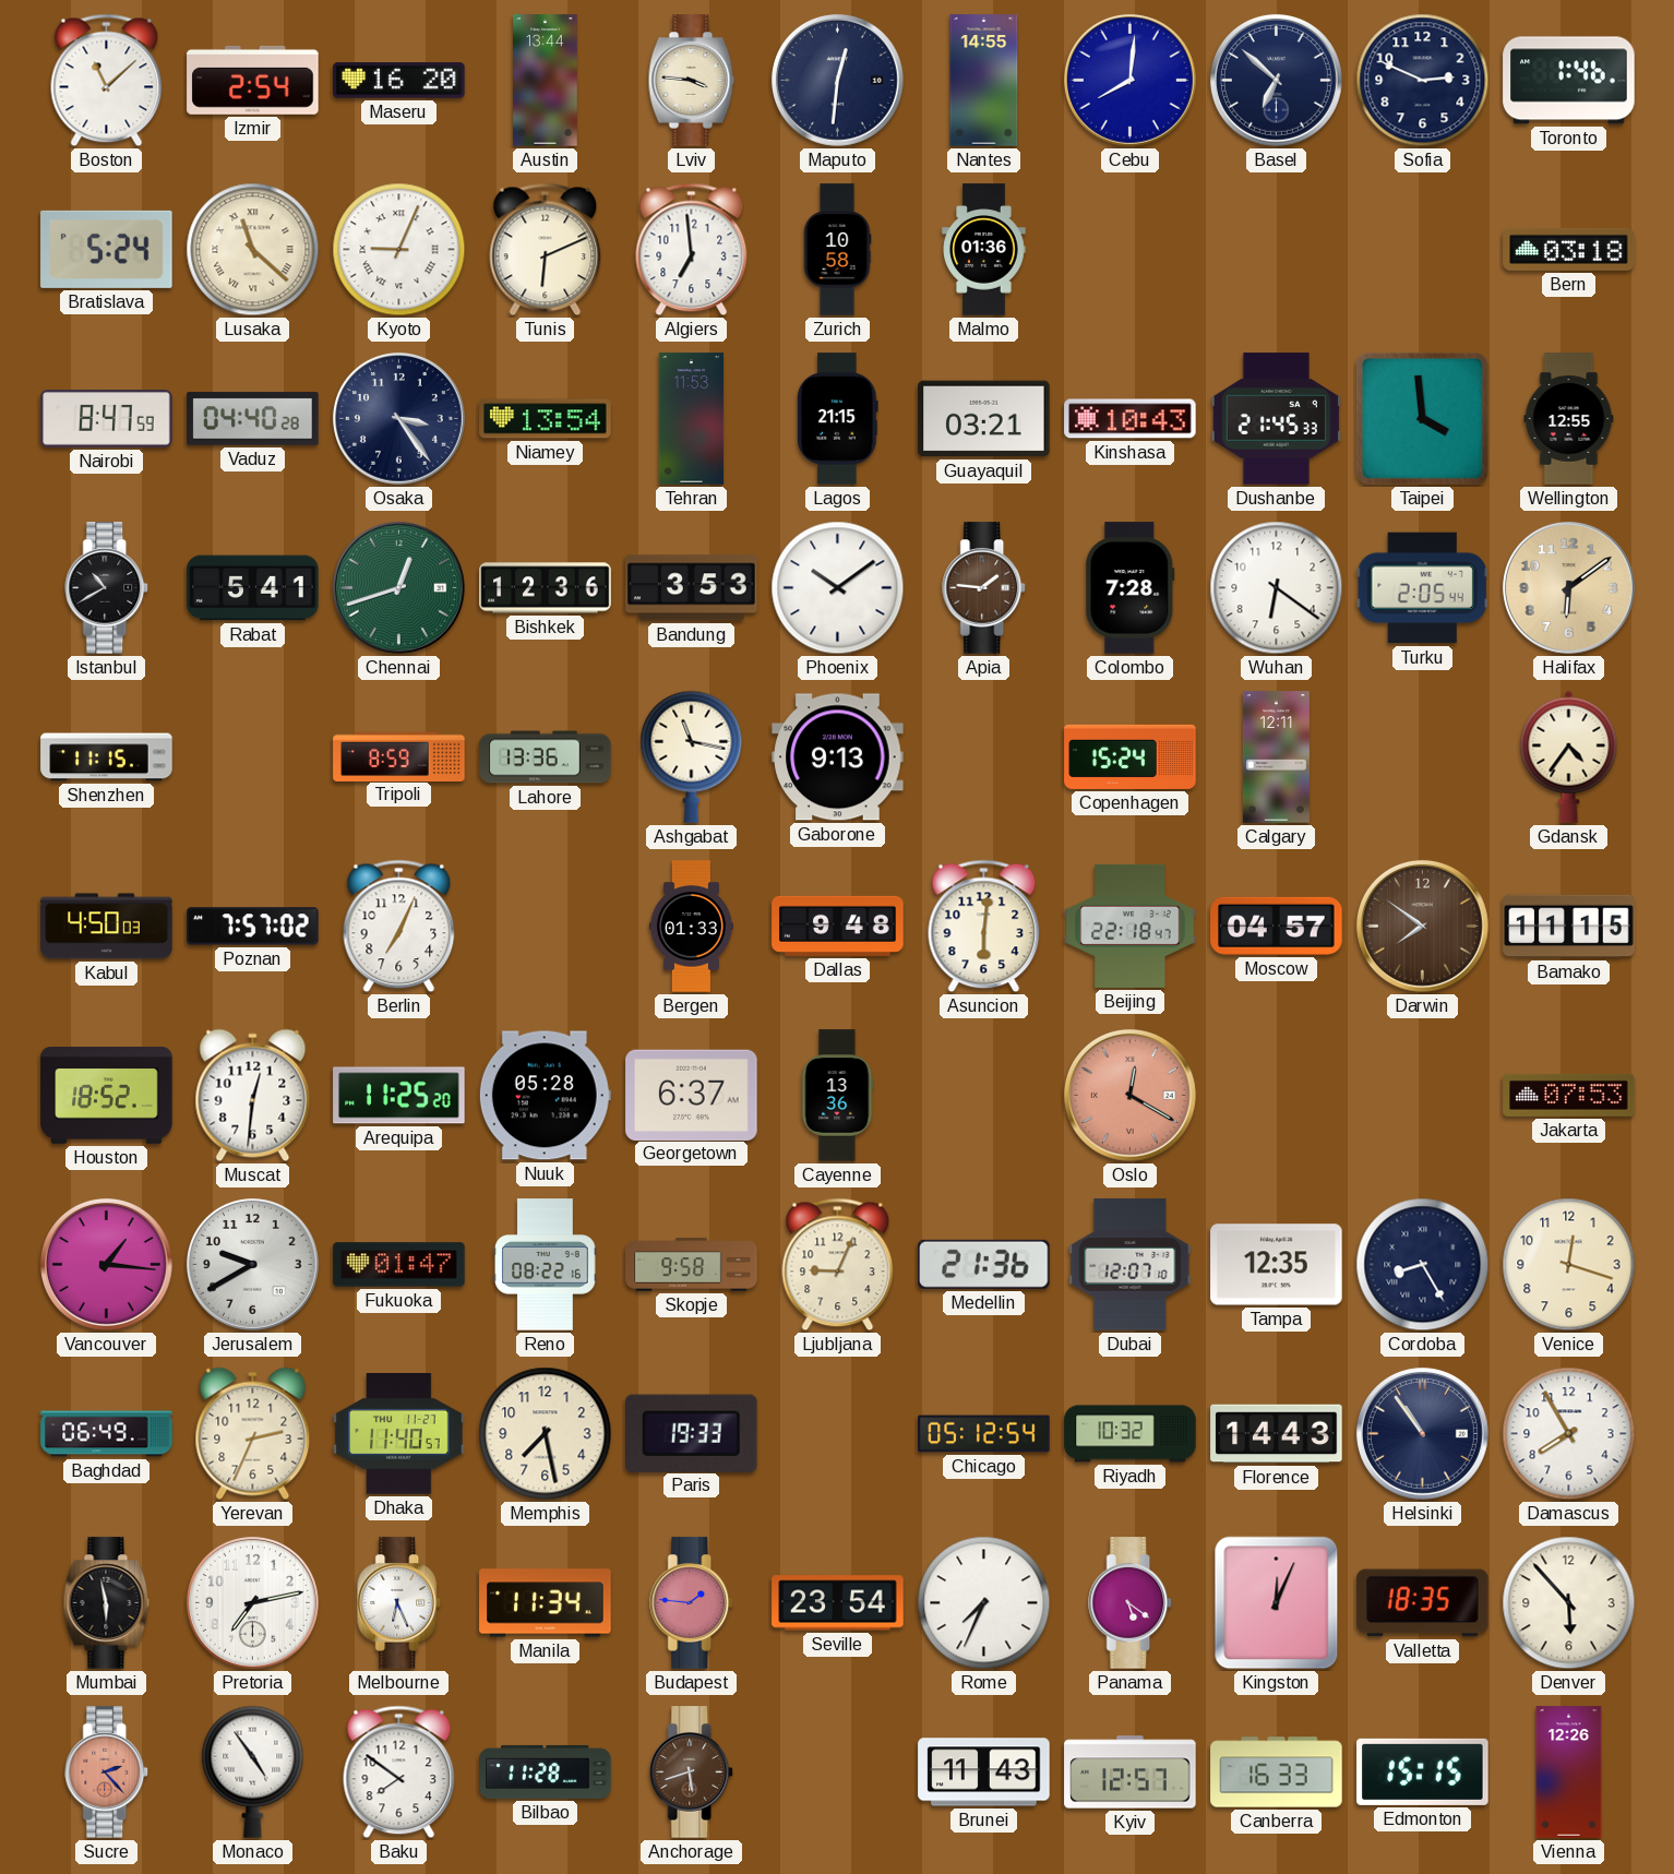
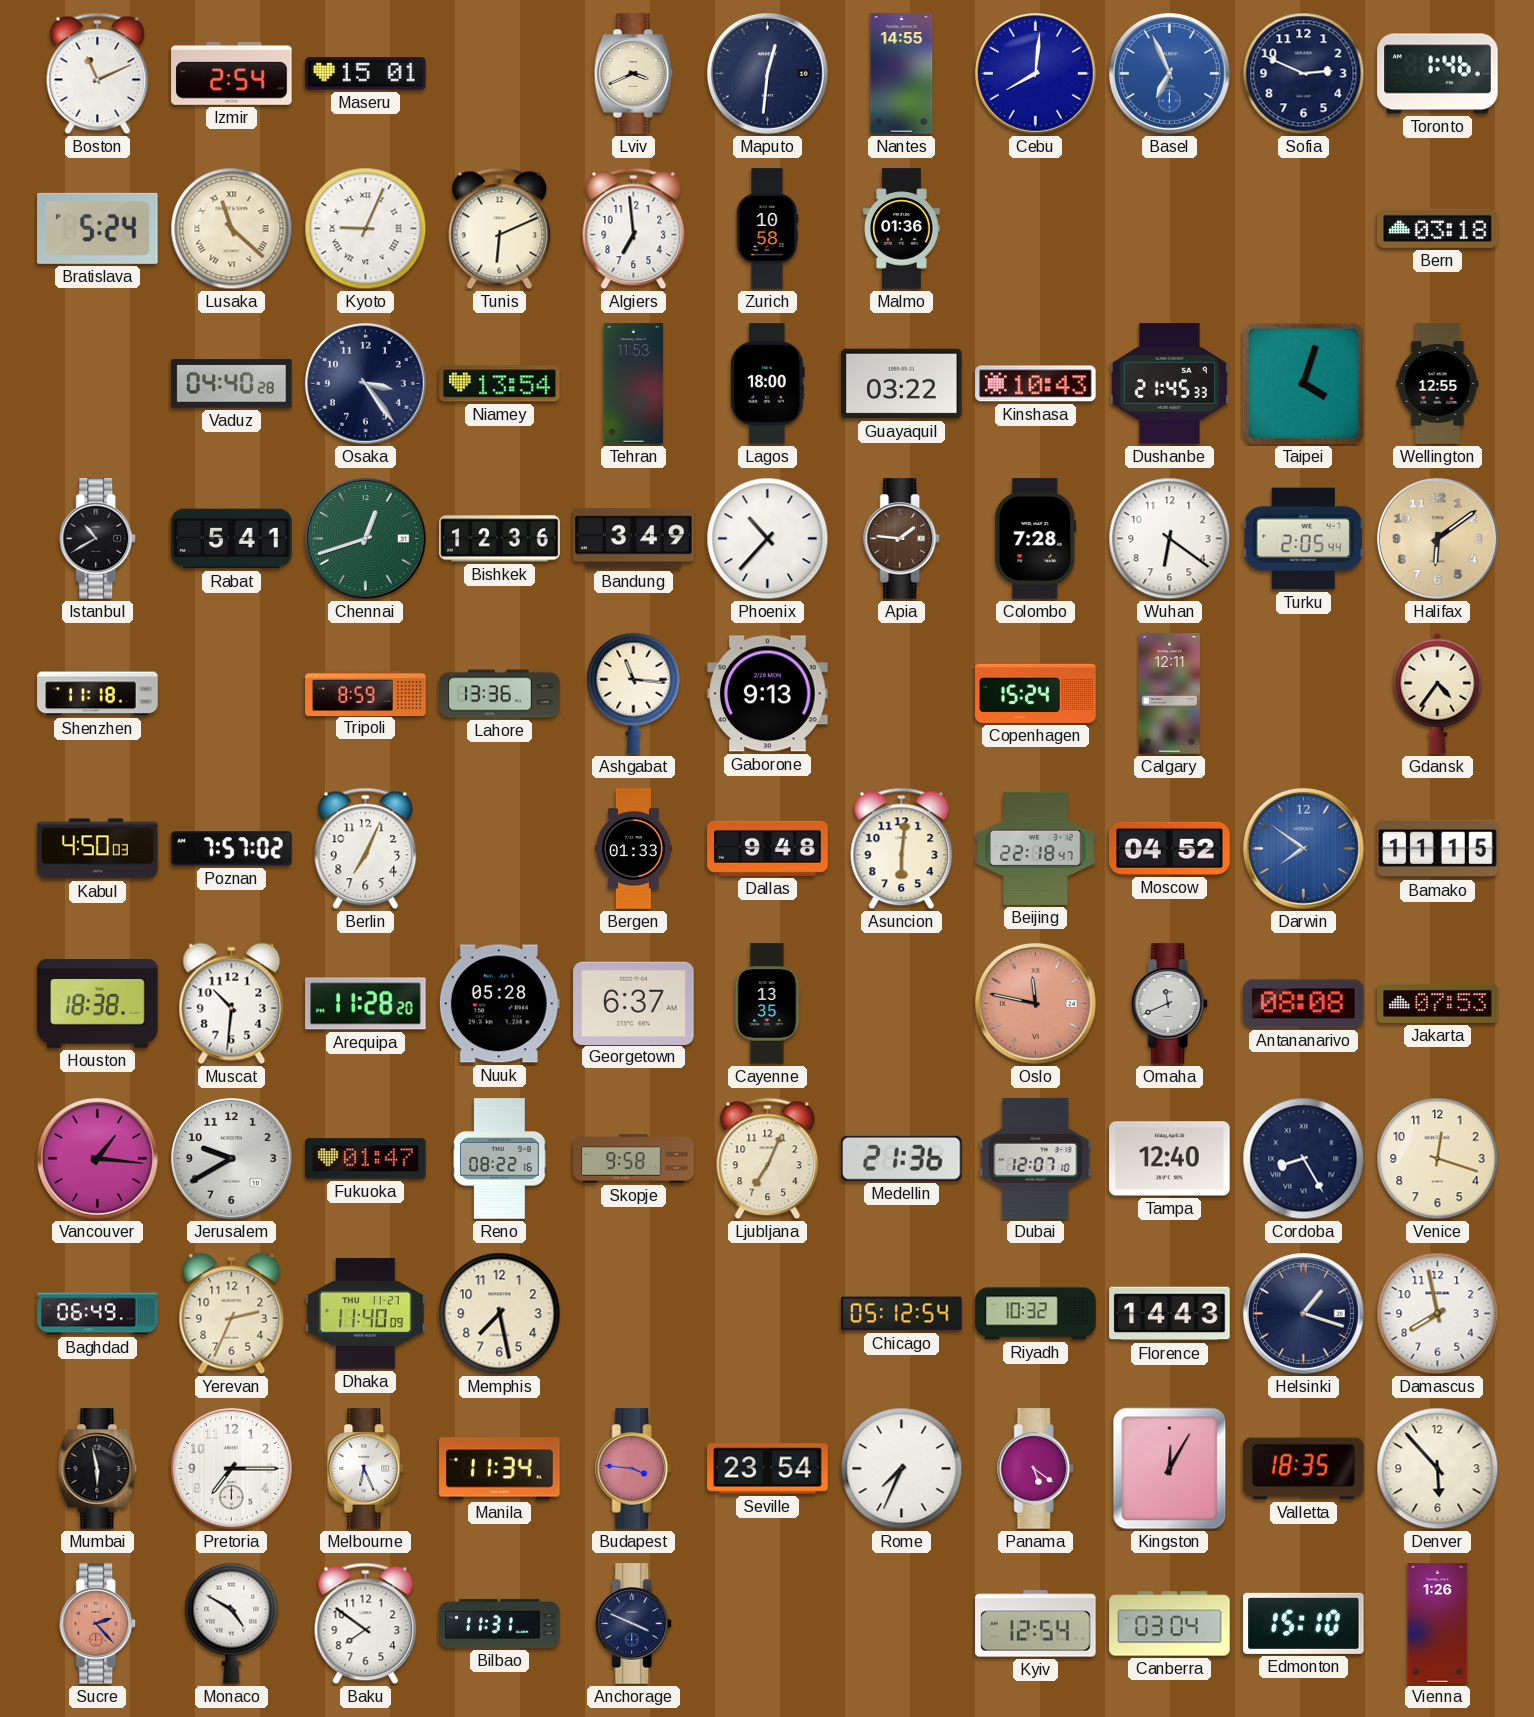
Boston: 11:08 -> 11:11
Maseru: 16:20 -> 15:01
Austin: 13:44 -> none
Lviv: 3:46 -> 3:41
Basel: 6:52 -> 6:56
Basel dial: navy -> blue
Nairobi: 8:47 -> none
Lagos: 21:15 -> 18:00
Guayaquil: 03:21 -> 03:22
Taipei: 3:59 -> 4:03
Bandung: 3:53 -> 3:49
Phoenix: 10:09 -> 10:37
Shenzhen: 11:15 -> 11:18
Ashgabat: 11:17 -> 11:16
Moscow: 04:57 -> 04:52
Darwin dial: brown -> blue
Houston: 18:52 -> 18:38
Muscat: 12:31 -> 10:31
Arequipa: 11:25 -> 11:28
Cayenne: 13:36 -> 13:35
Oslo: 12:20 -> 11:47
Omaha: none -> 11:41
Antananarivo: none -> 08:08
Ljubljana: 9:04 -> 7:04
Tampa: 12:35 -> 12:40
Dhaka: 11:40:57 -> 11:40:09
Paris: 19:33 -> none
Helsinki: 10:54 -> 1:18
Damascus: 7:55 -> 7:58
Pretoria: 7:13 -> 7:15
Budapest: 1:46 -> 3:46
Kingston: 12:04 -> 12:05
Monaco: 4:54 -> 4:50
Bilbao: 11:28 -> 11:31
Anchorage: 5:42 -> 3:49
Anchorage dial: brown -> navy
Brunei: 11:43 -> none
Kyiv: 12:57 -> 12:54
Canberra: 16:33 -> 03:04
Edmonton: 15:15 -> 15:10
Vienna: 12:26 -> 1:26
